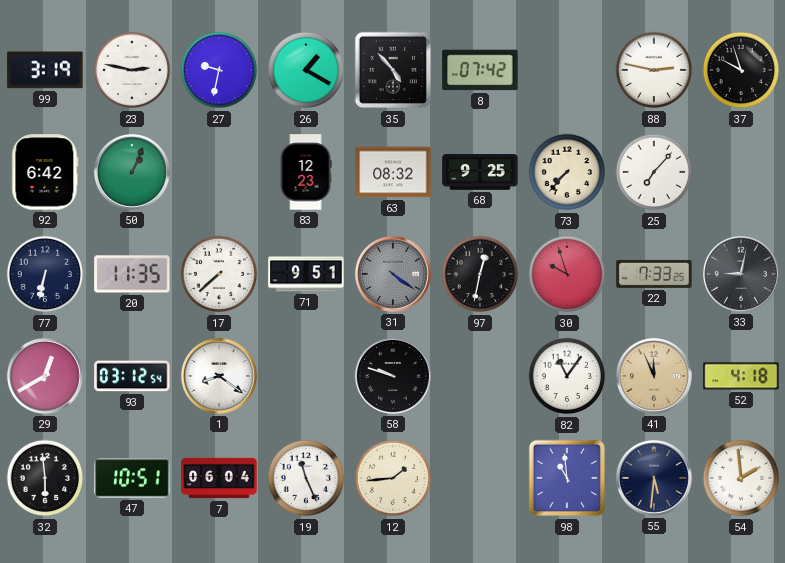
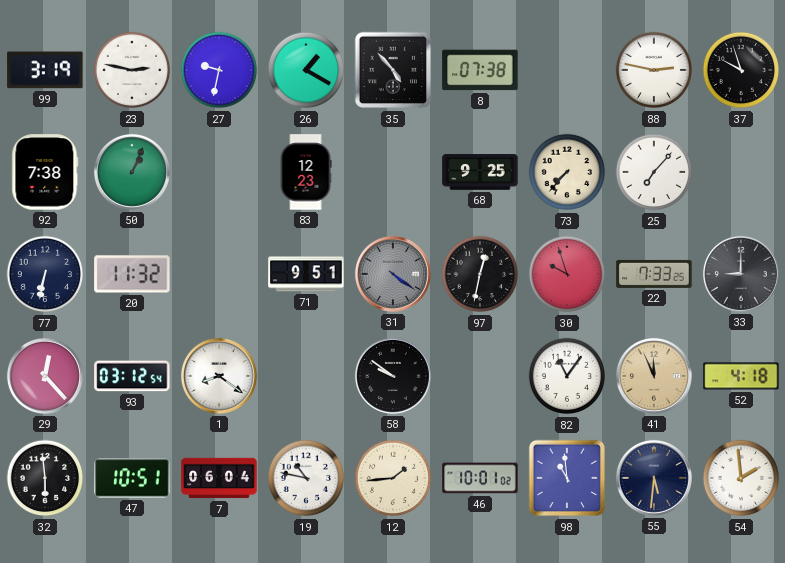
8: 07:42 -> 07:38
92: 6:42 -> 7:38
63: 08:32 -> none
20: 11:35 -> 11:32
17: 7:38 -> none
33: 9:02 -> 9:00
29: 12:40 -> 12:23
58: 9:48 -> 9:51
19: 11:26 -> 10:47
46: none -> 10:01
